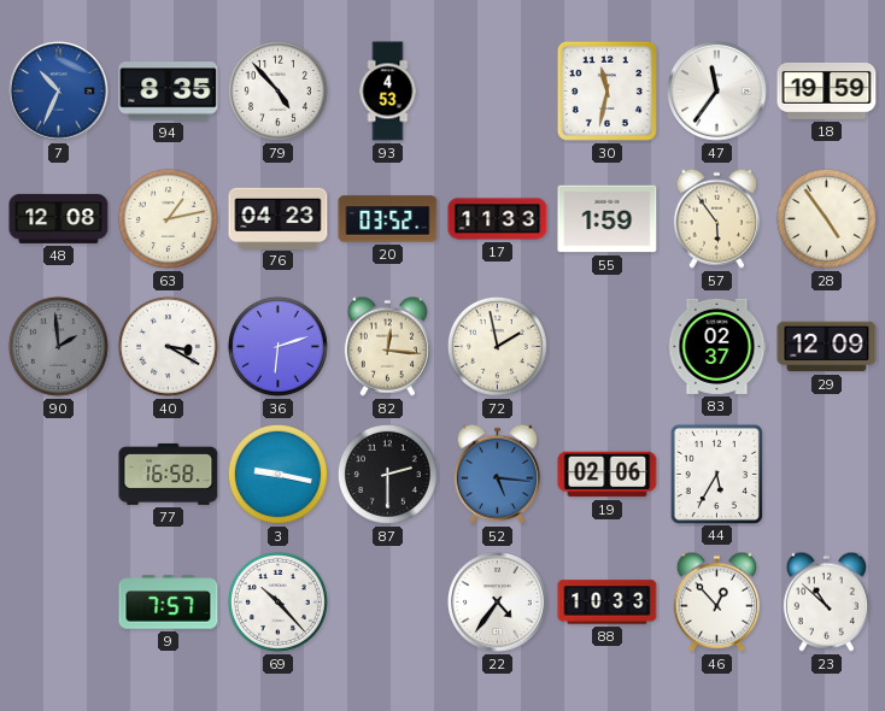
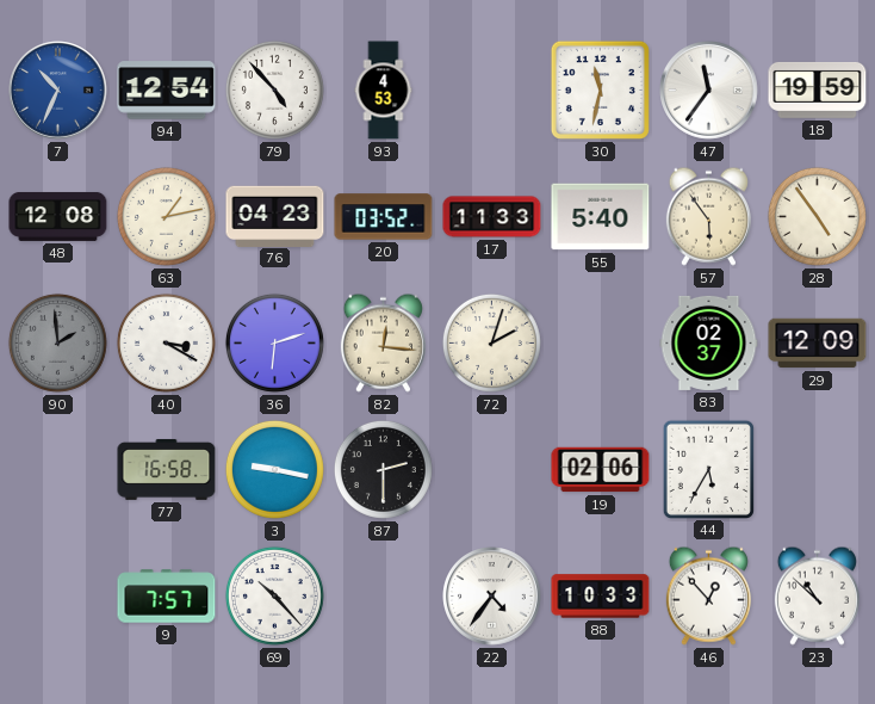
94: 8:35 -> 12:54
55: 1:59 -> 5:40
72: 1:58 -> 2:03
52: 5:16 -> none
